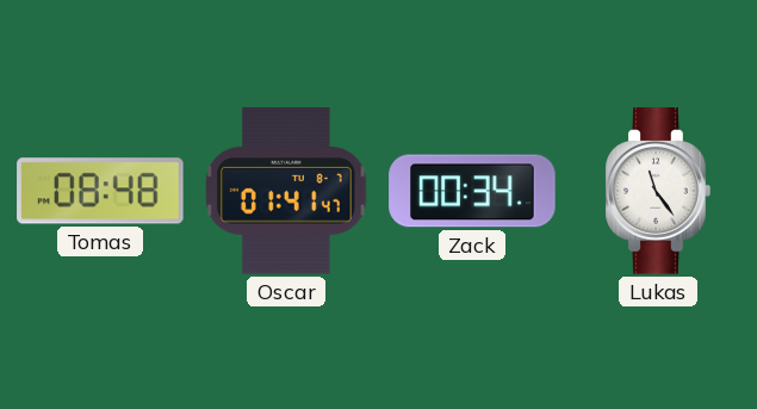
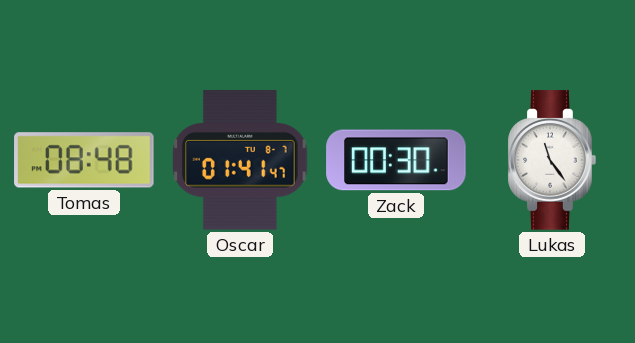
Zack: 00:34 -> 00:30
